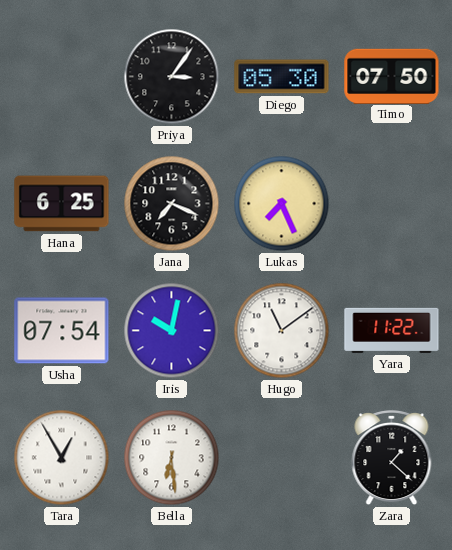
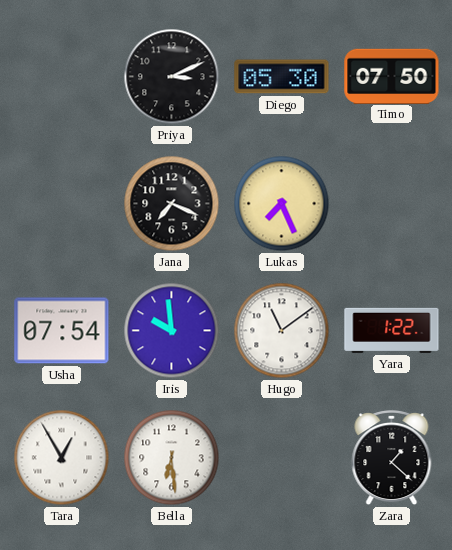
Priya: 3:06 -> 3:11
Hana: 6:25 -> none
Iris: 10:02 -> 9:59
Yara: 11:22 -> 1:22
